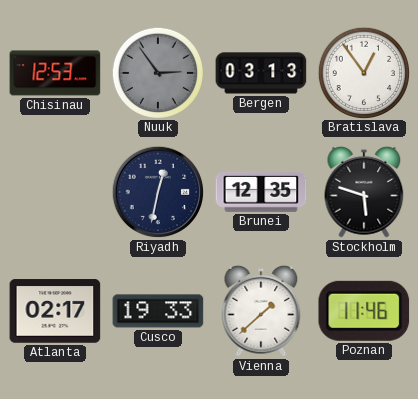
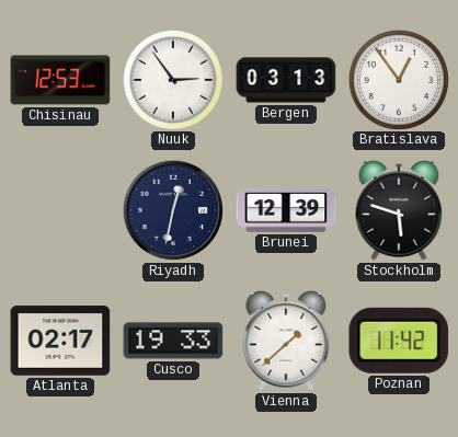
Nuuk dial: grey -> white
Brunei: 12:35 -> 12:39
Poznan: 11:46 -> 11:42
